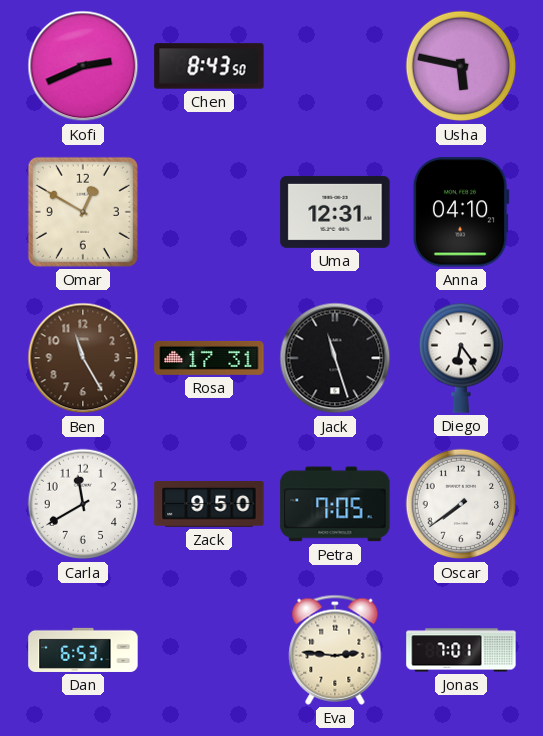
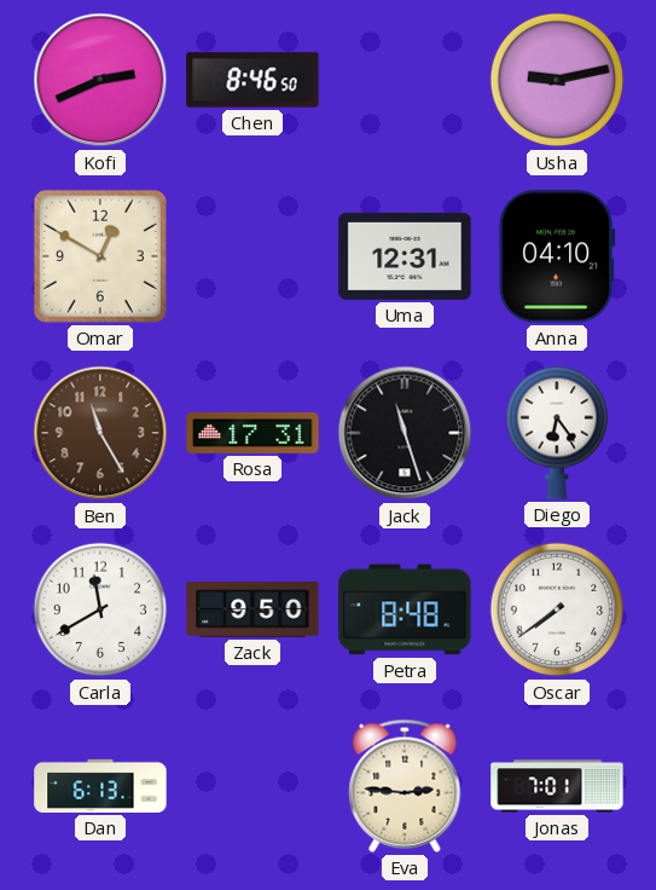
Chen: 8:43 -> 8:46
Usha: 5:47 -> 9:13
Petra: 7:05 -> 8:48
Dan: 6:53 -> 6:13
